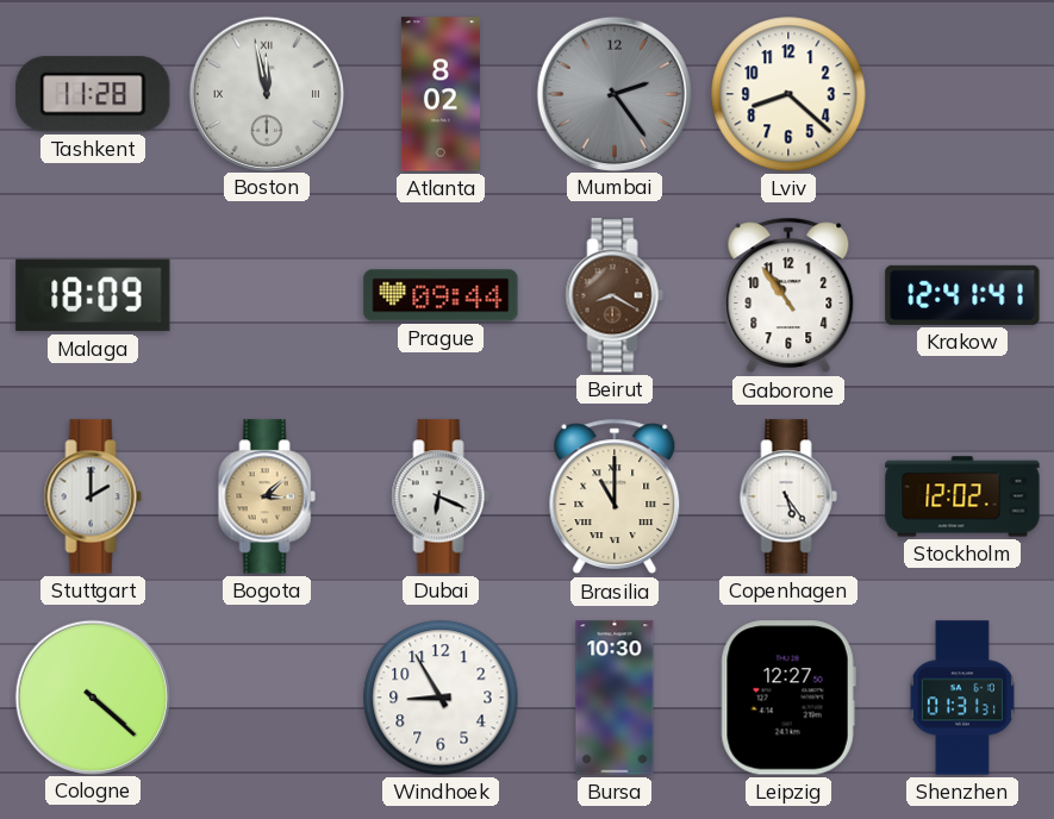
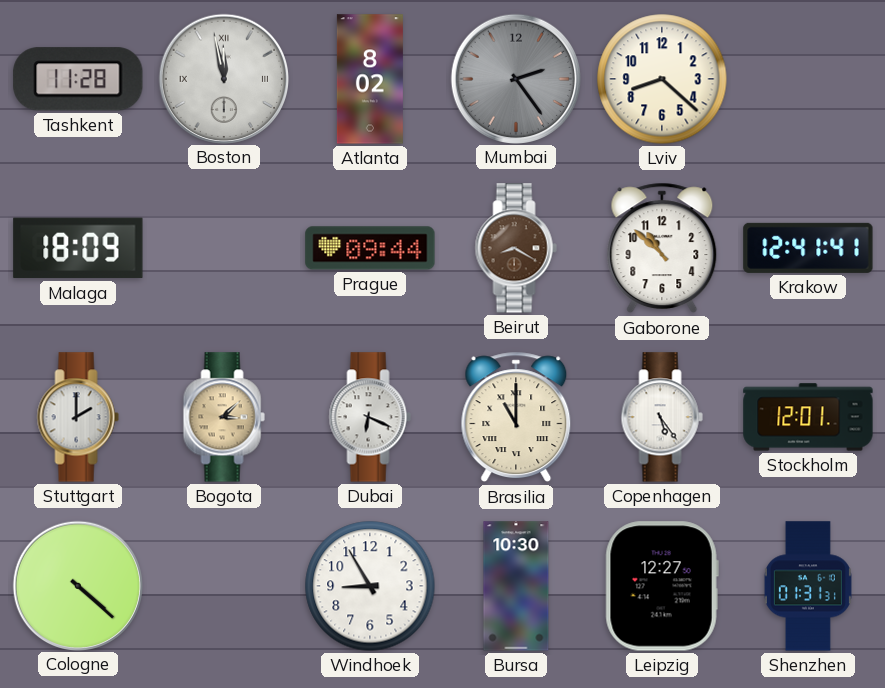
Gaborone: 10:54 -> 10:52
Stockholm: 12:02 -> 12:01
